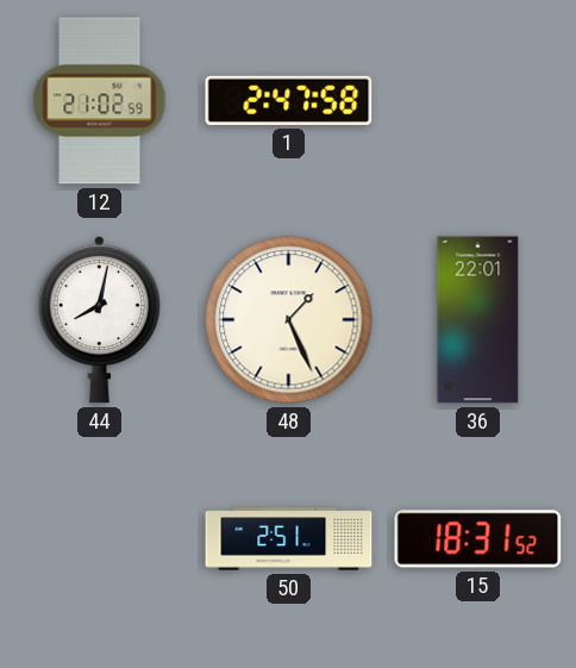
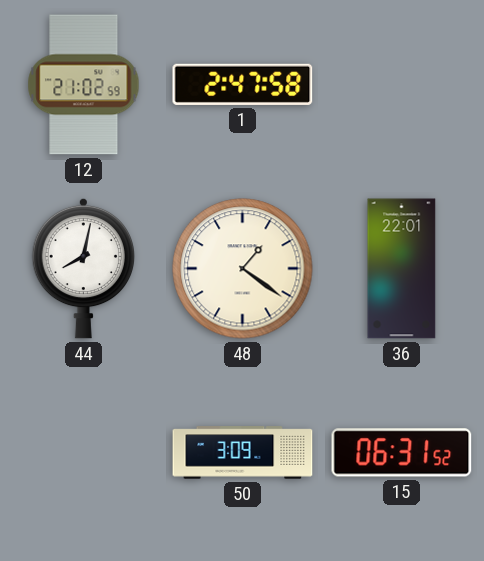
48: 1:26 -> 1:21
50: 2:51 -> 3:09
15: 18:31 -> 06:31
